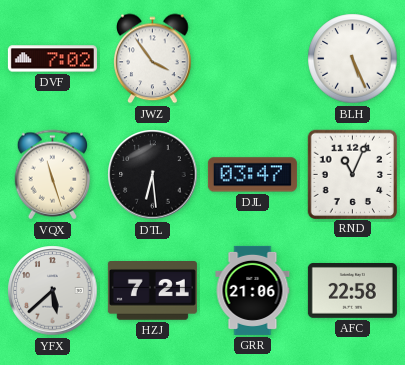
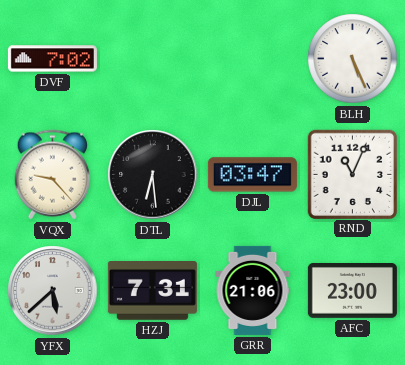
JWZ: 3:54 -> none
VQX: 11:27 -> 9:23
HZJ: 7:21 -> 7:31
AFC: 22:58 -> 23:00
